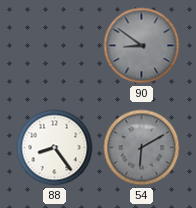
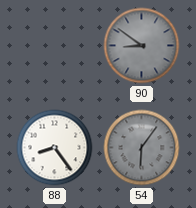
54: 6:10 -> 6:06
